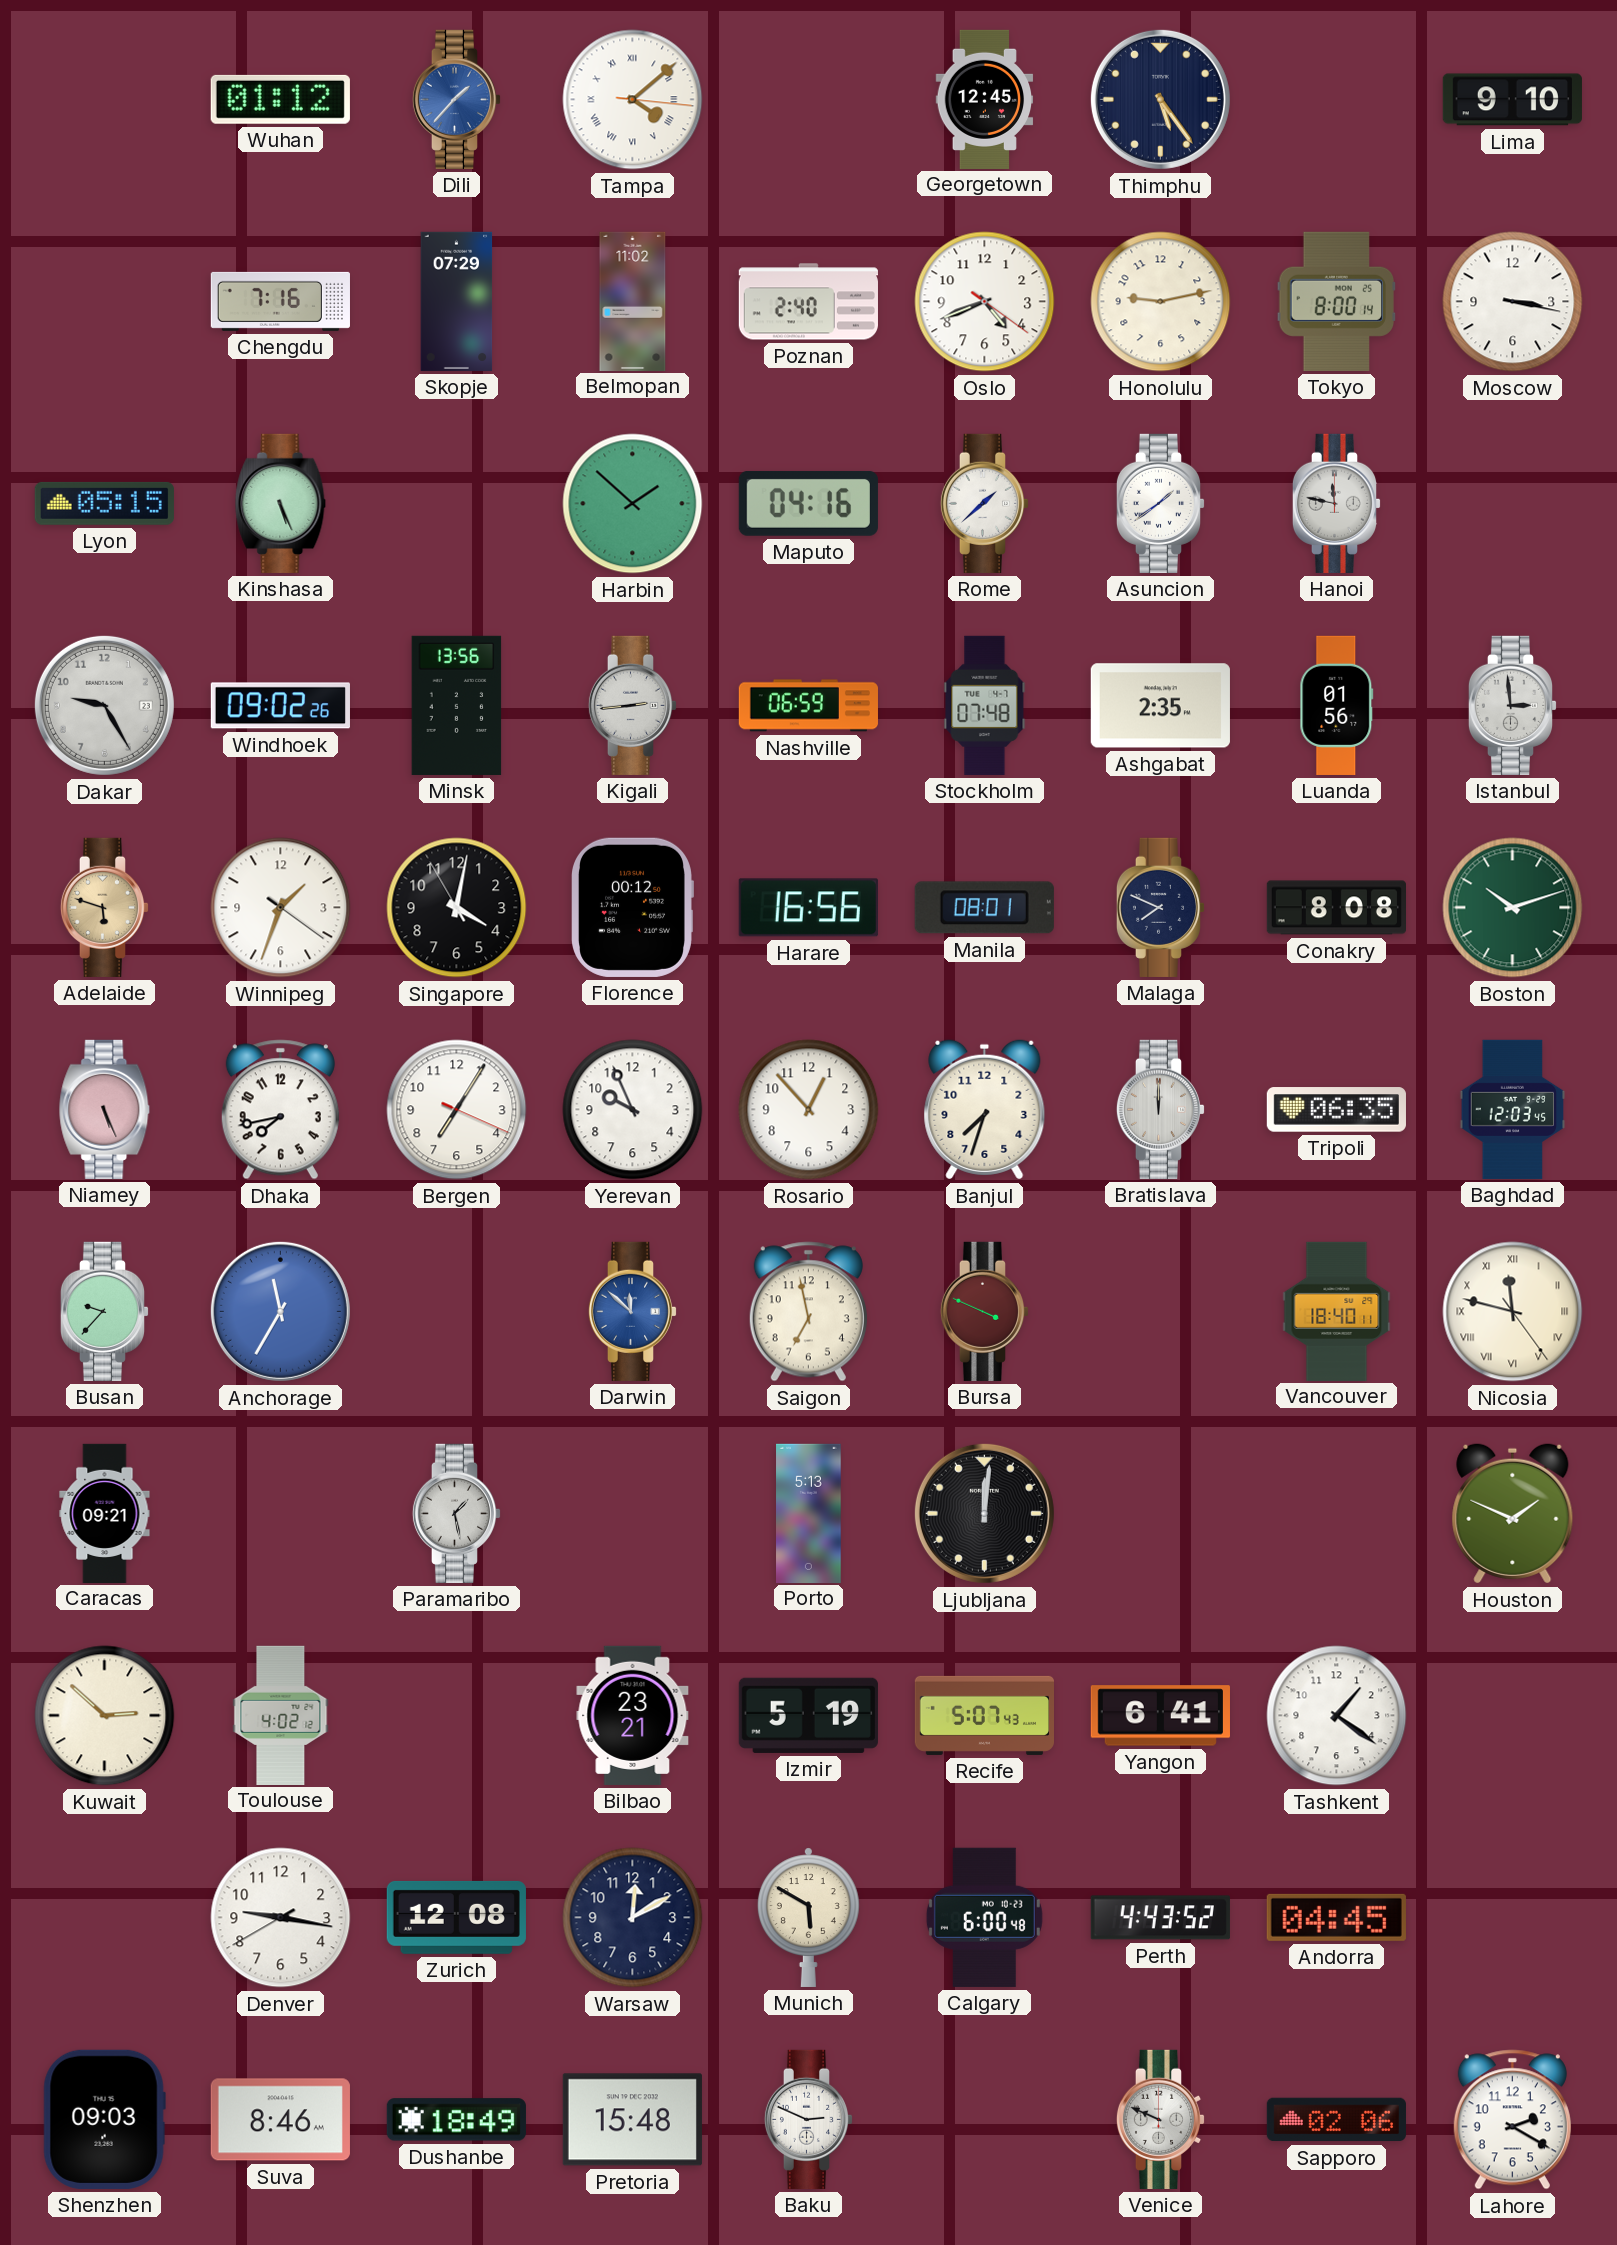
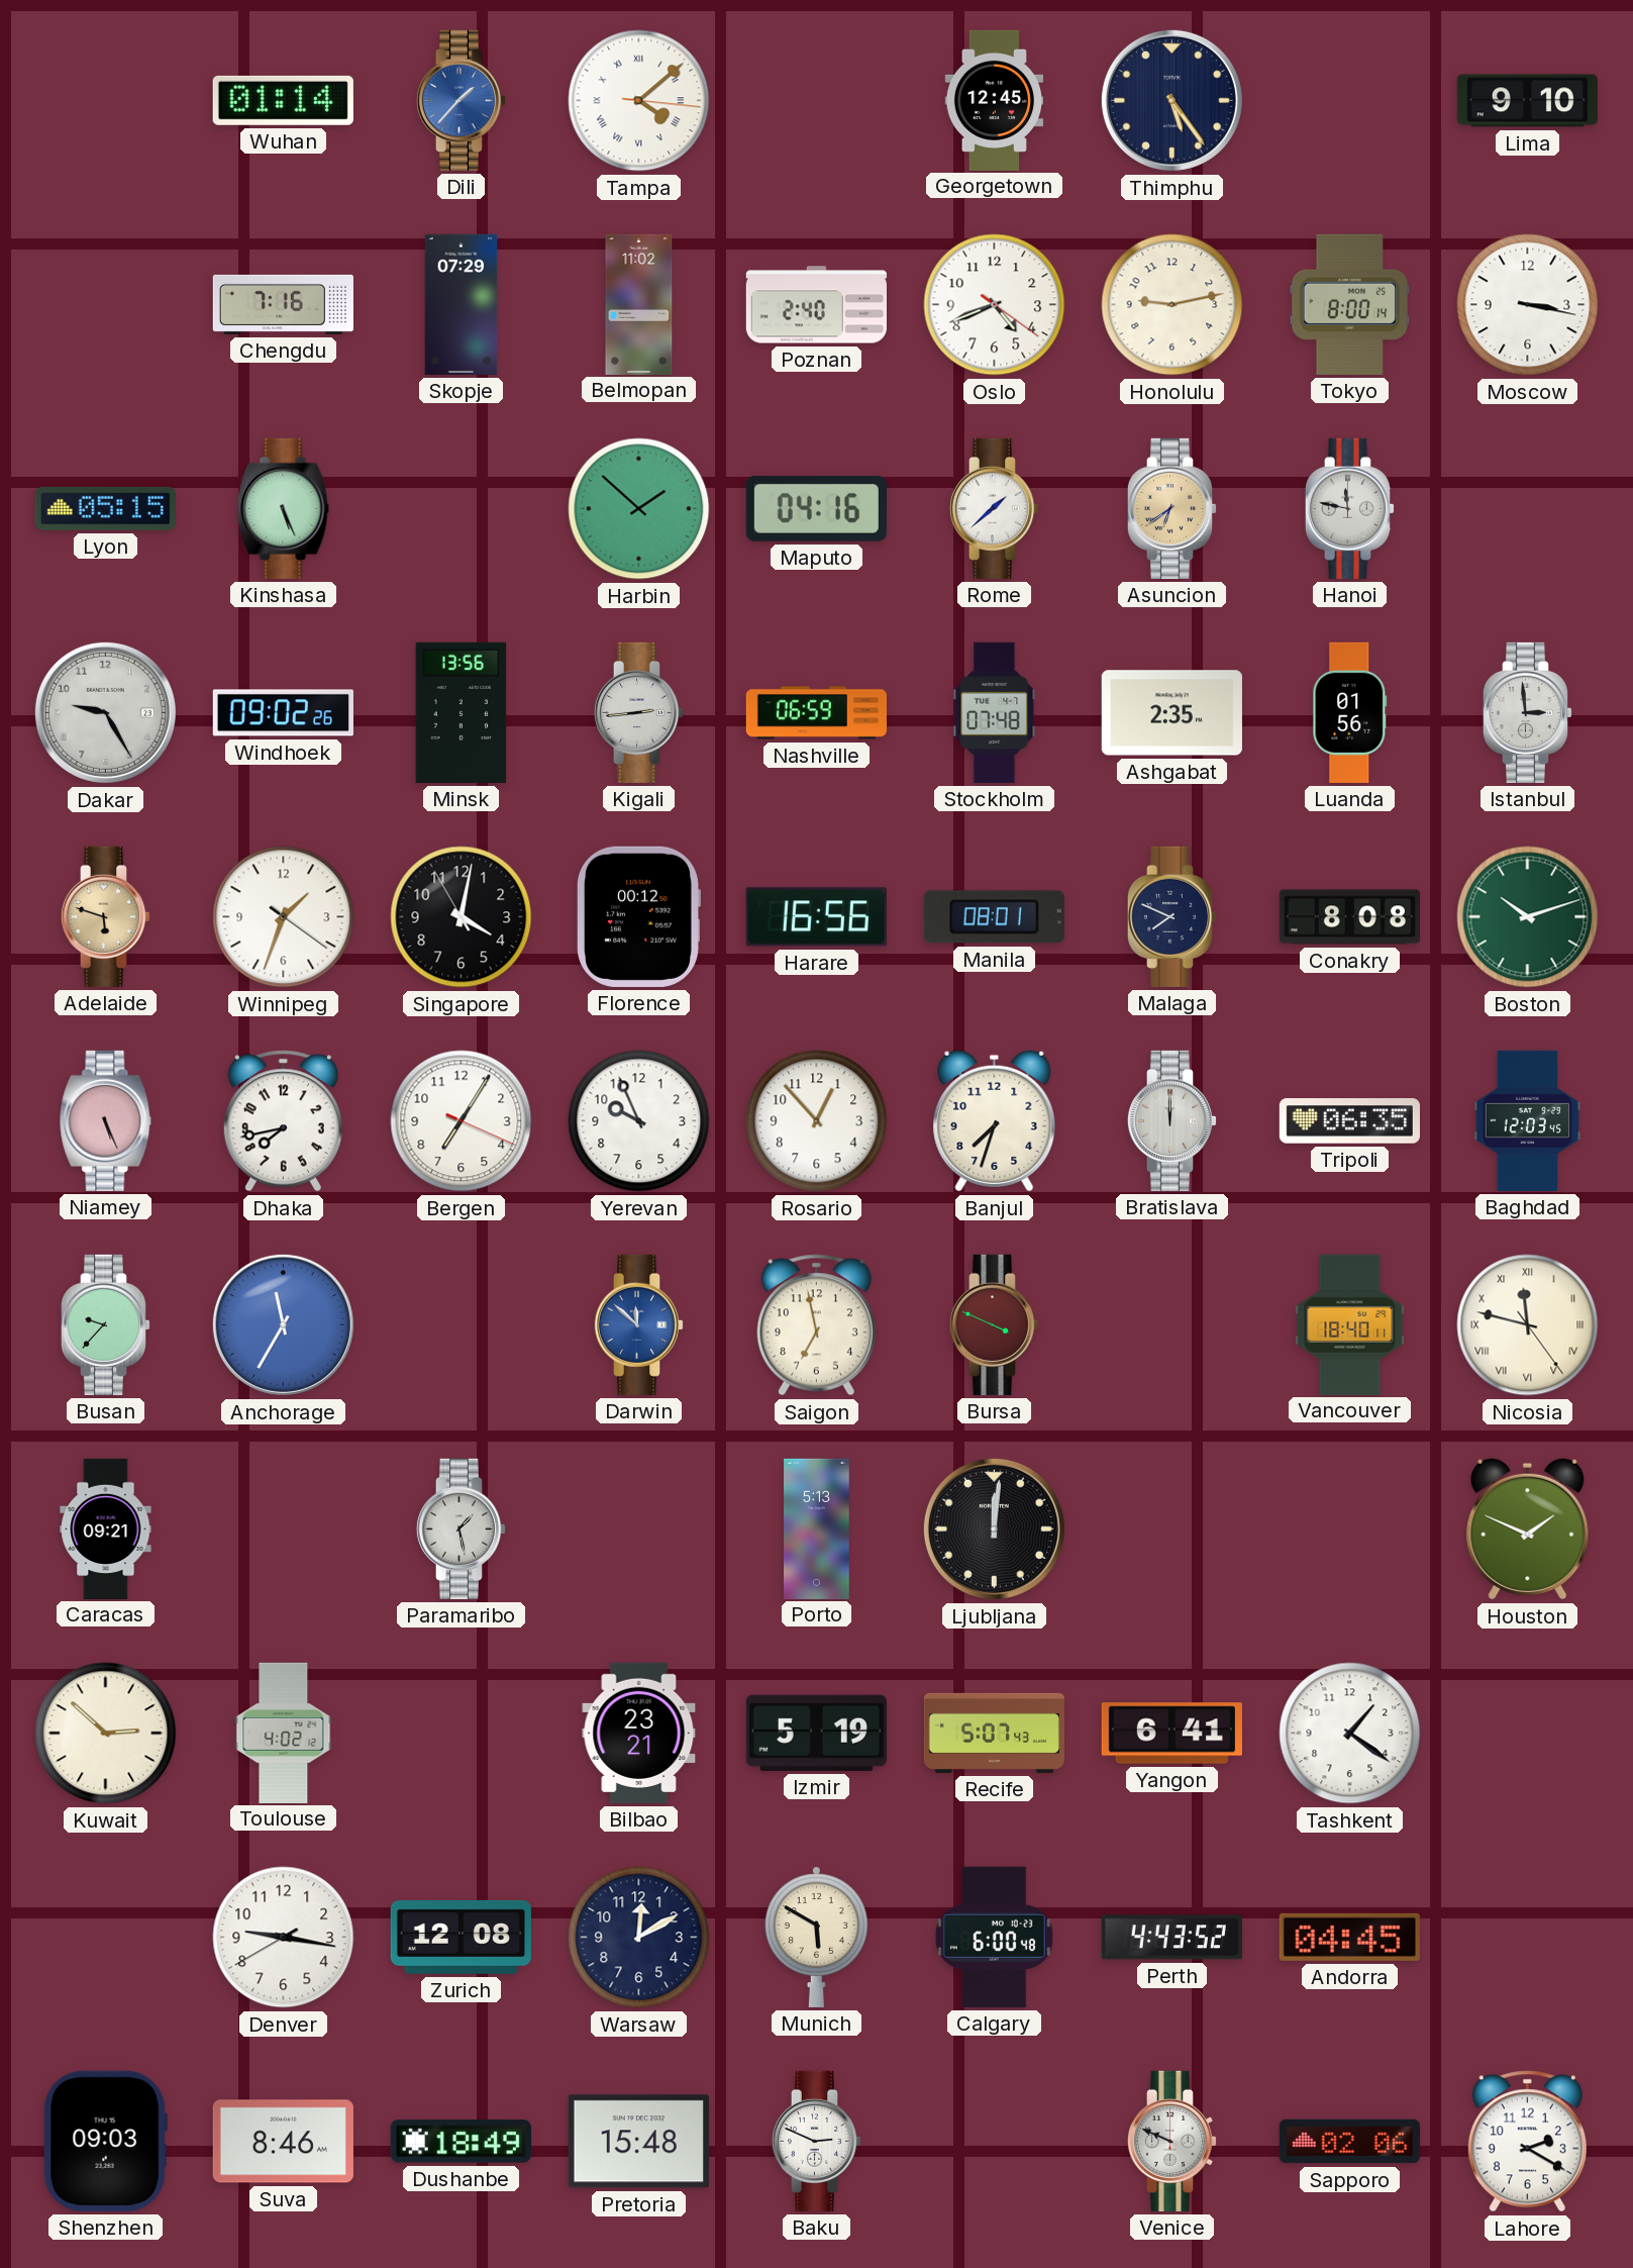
Wuhan: 01:12 -> 01:14
Asuncion: 1:39 -> 6:39
Asuncion dial: white -> champagne
